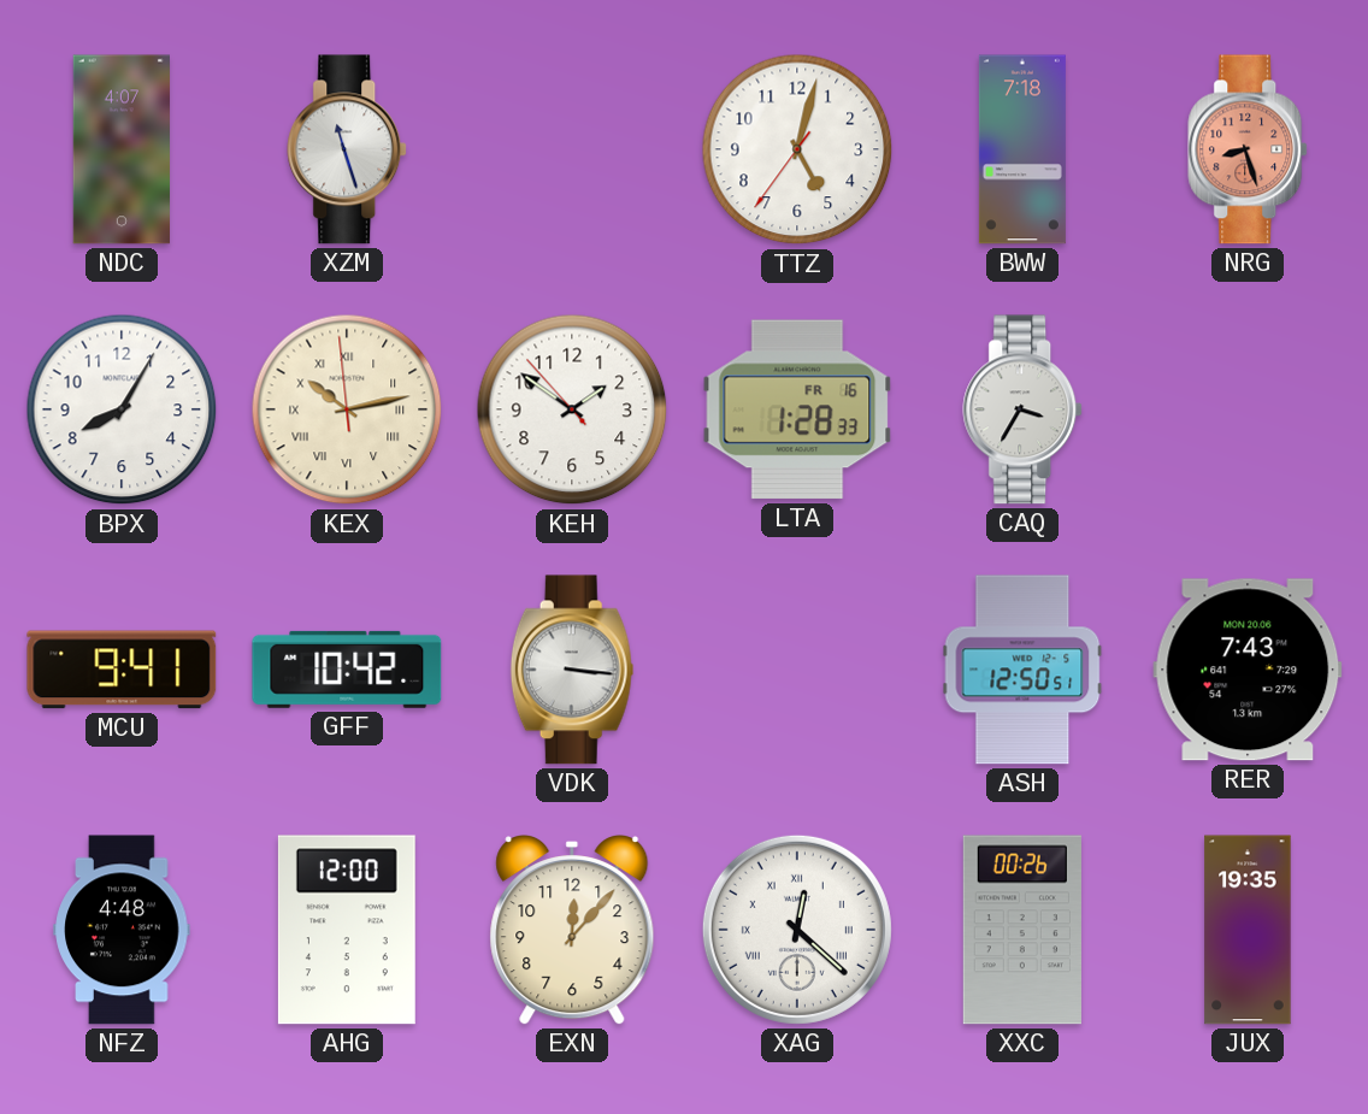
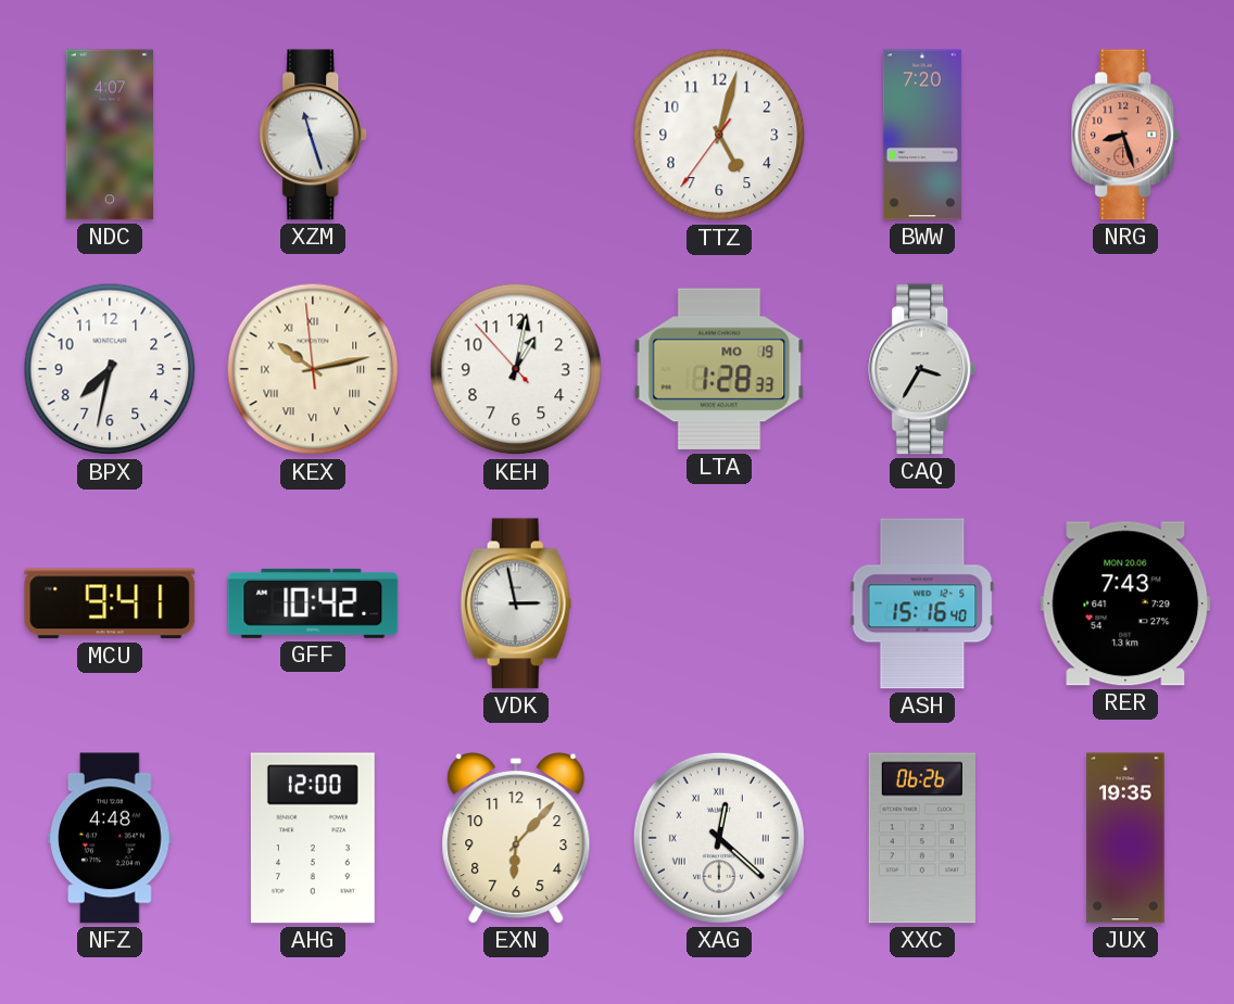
BWW: 7:18 -> 7:20
BPX: 8:05 -> 7:32
KEH: 1:50 -> 1:01
LTA date: FR 16 -> MO 19
VDK: 3:16 -> 2:58
ASH: 12:50 -> 15:16
EXN: 12:07 -> 6:07
XXC: 00:26 -> 06:26
